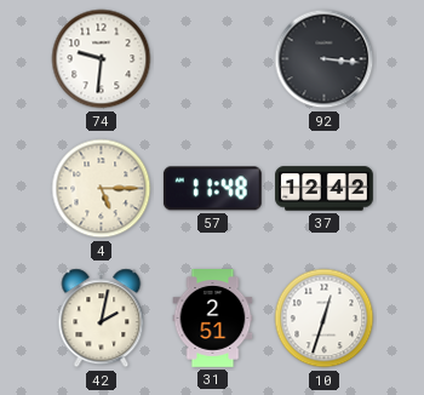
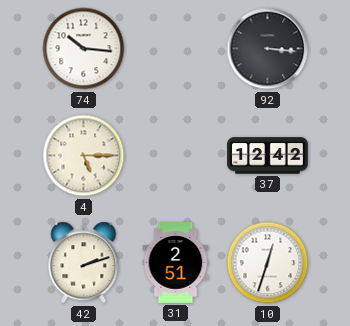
74: 9:31 -> 10:16
57: 11:48 -> none
42: 2:02 -> 2:12
